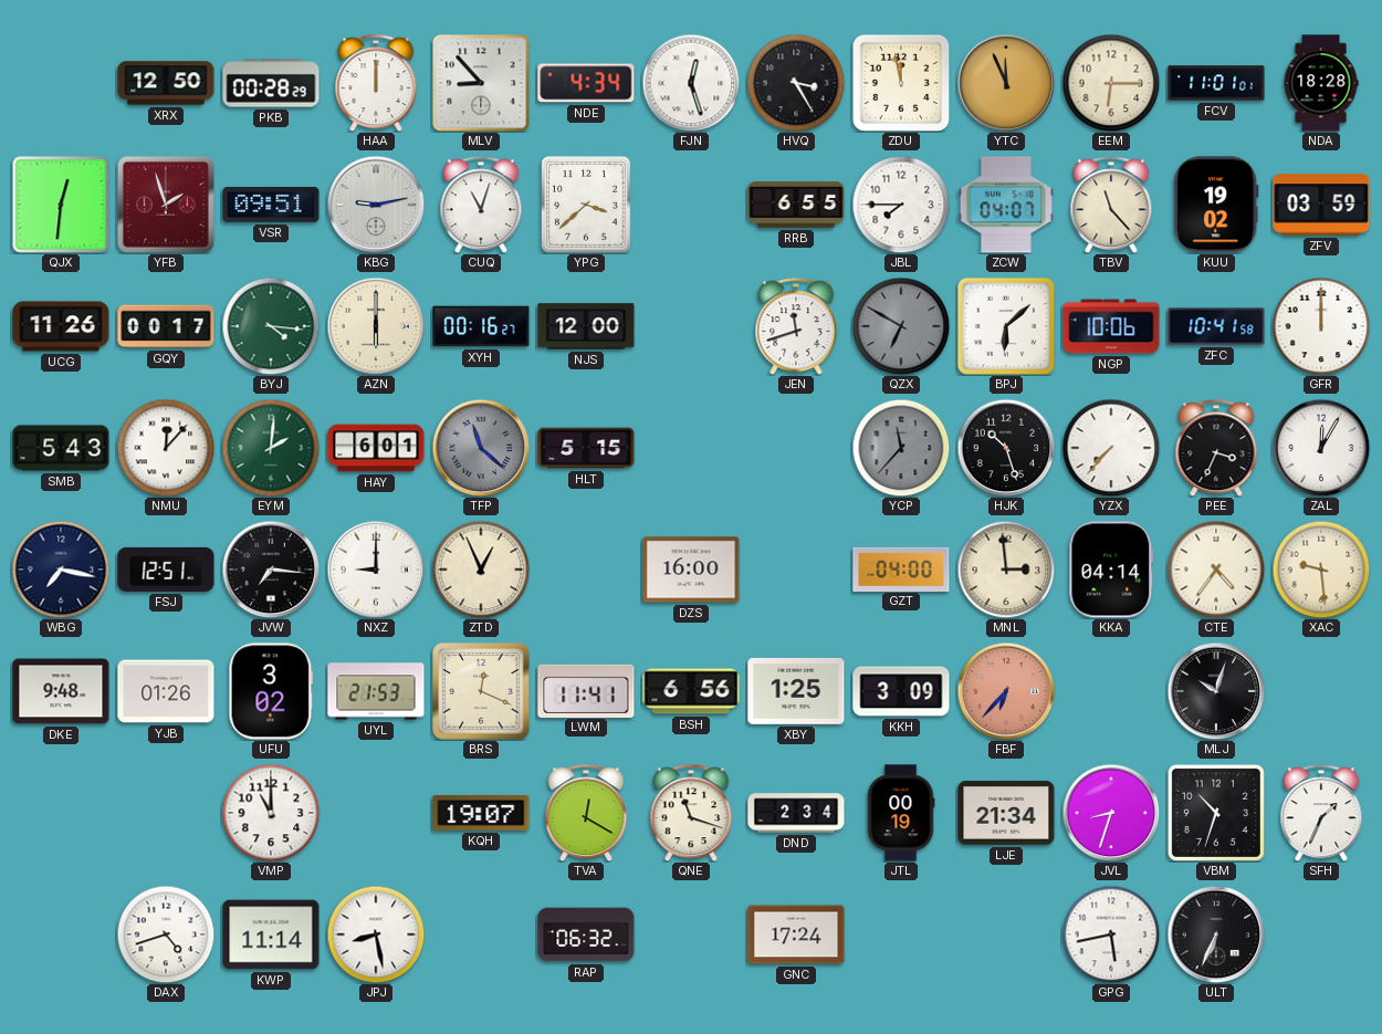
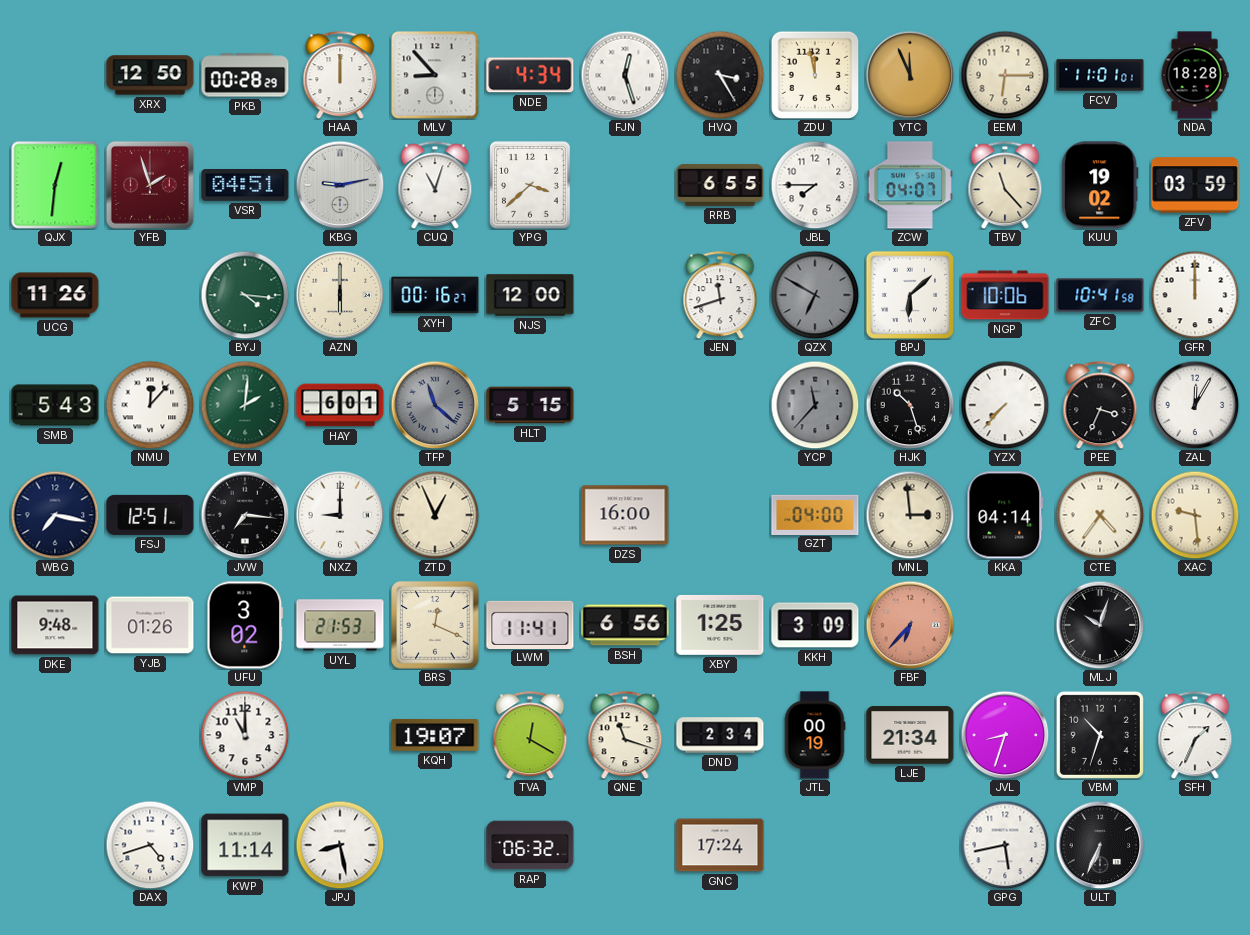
VSR: 09:51 -> 04:51
GQY: 00:17 -> none
